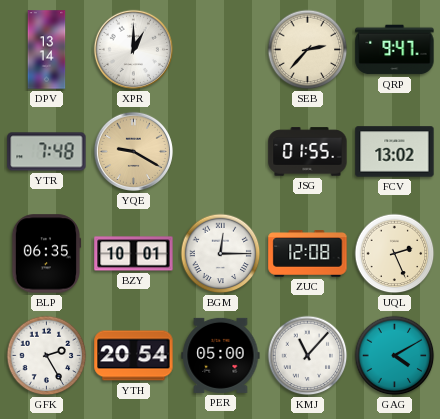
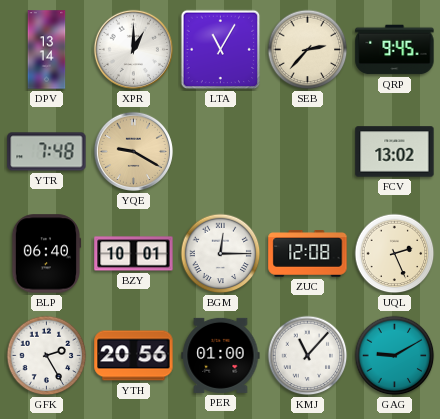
LTA: none -> 11:05
QRP: 9:47 -> 9:45
JSG: 01:55 -> none
BLP: 06:35 -> 06:40
YTH: 20:54 -> 20:56
PER: 05:00 -> 01:00
GAG: 4:10 -> 9:10
